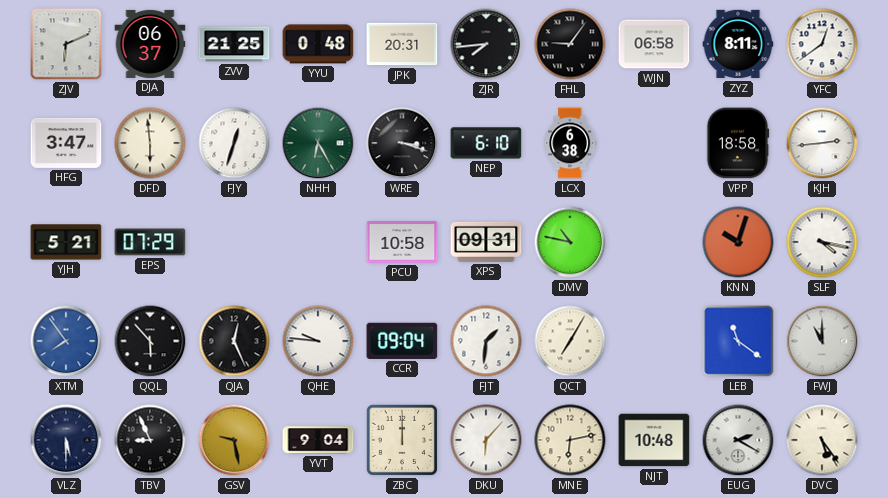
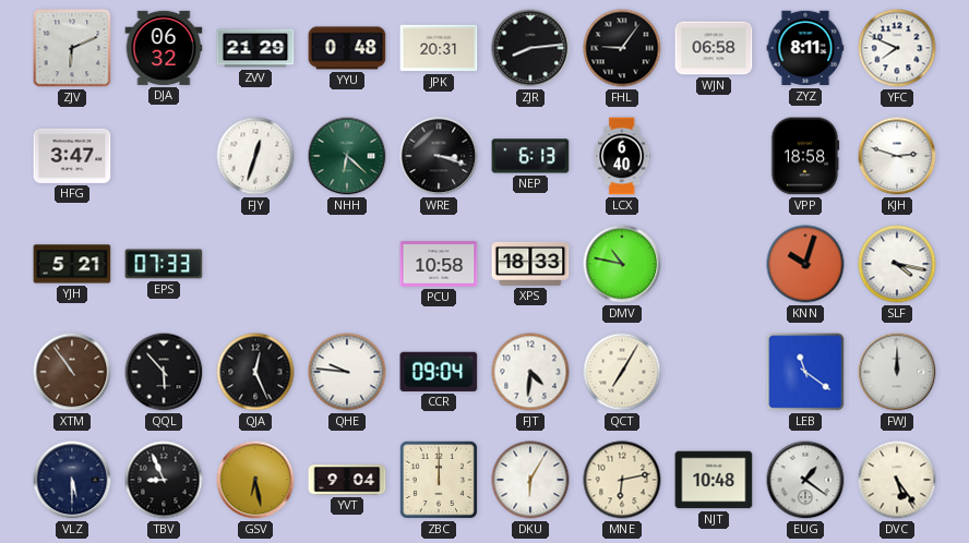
DJA: 06:37 -> 06:32
ZVV: 21:25 -> 21:29
ZJR: 7:44 -> 8:14
YFC: 12:39 -> 7:49
DFD: 5:59 -> none
NHH: 6:25 -> 6:22
NEP: 6:10 -> 6:13
LCX: 6:38 -> 6:40
KJH: 2:44 -> 2:48
EPS: 07:29 -> 07:33
XPS: 09:31 -> 18:33
XTM: 7:54 -> 10:54
XTM dial: blue -> brown
FJT: 1:31 -> 4:31
FWJ: 11:00 -> 12:00
GSV: 9:28 -> 6:28
DKU: 6:07 -> 6:05
EUG: 2:20 -> 1:21
